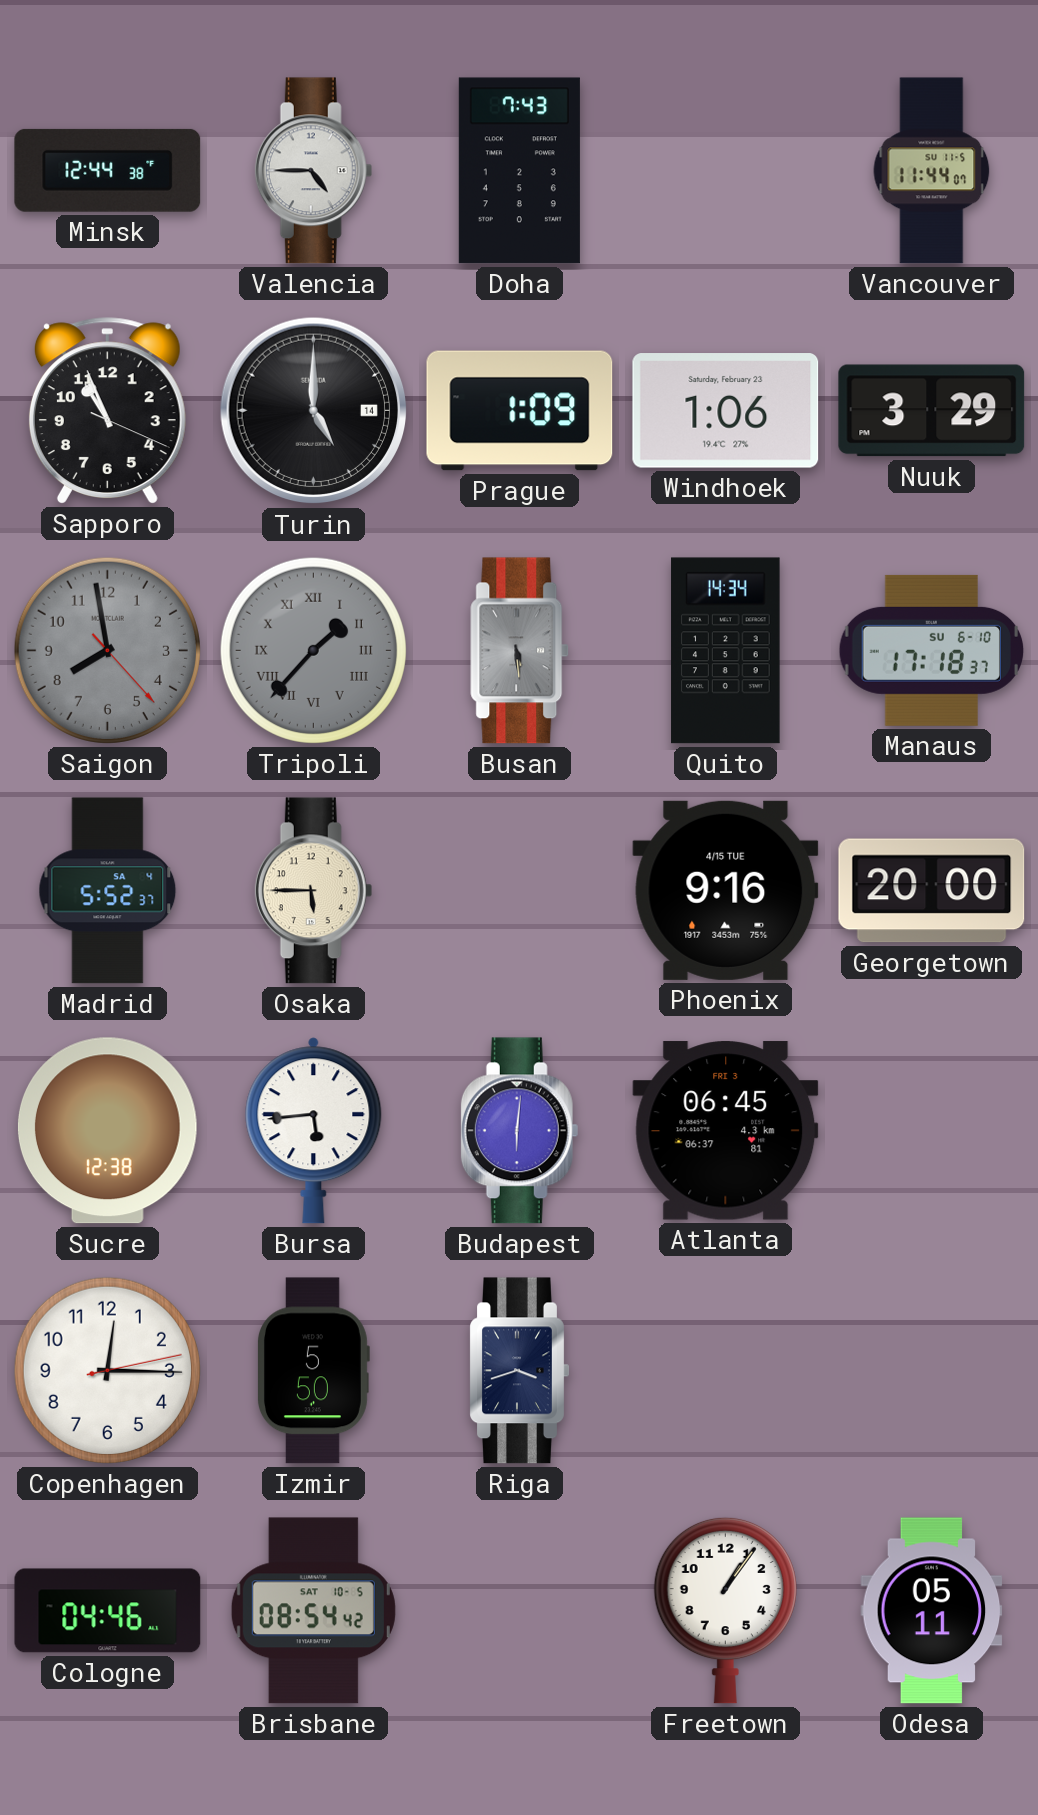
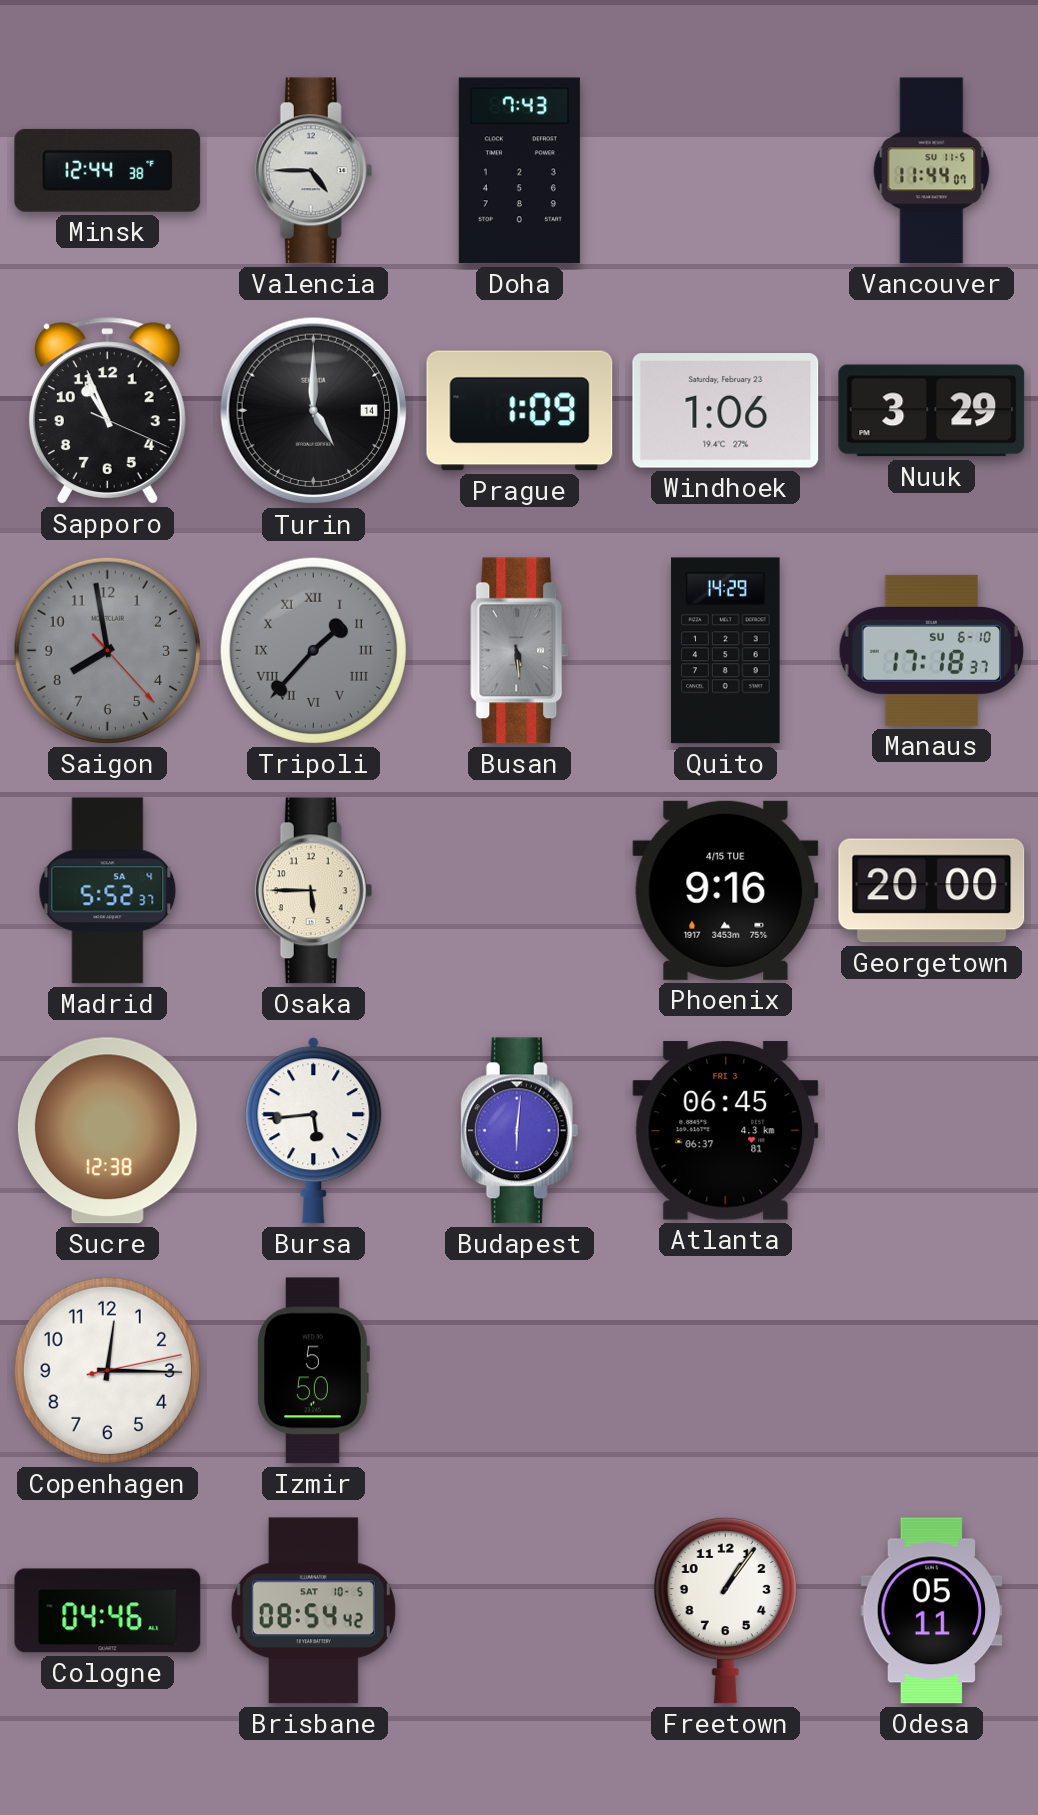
Quito: 14:34 -> 14:29
Riga: 3:42 -> none
